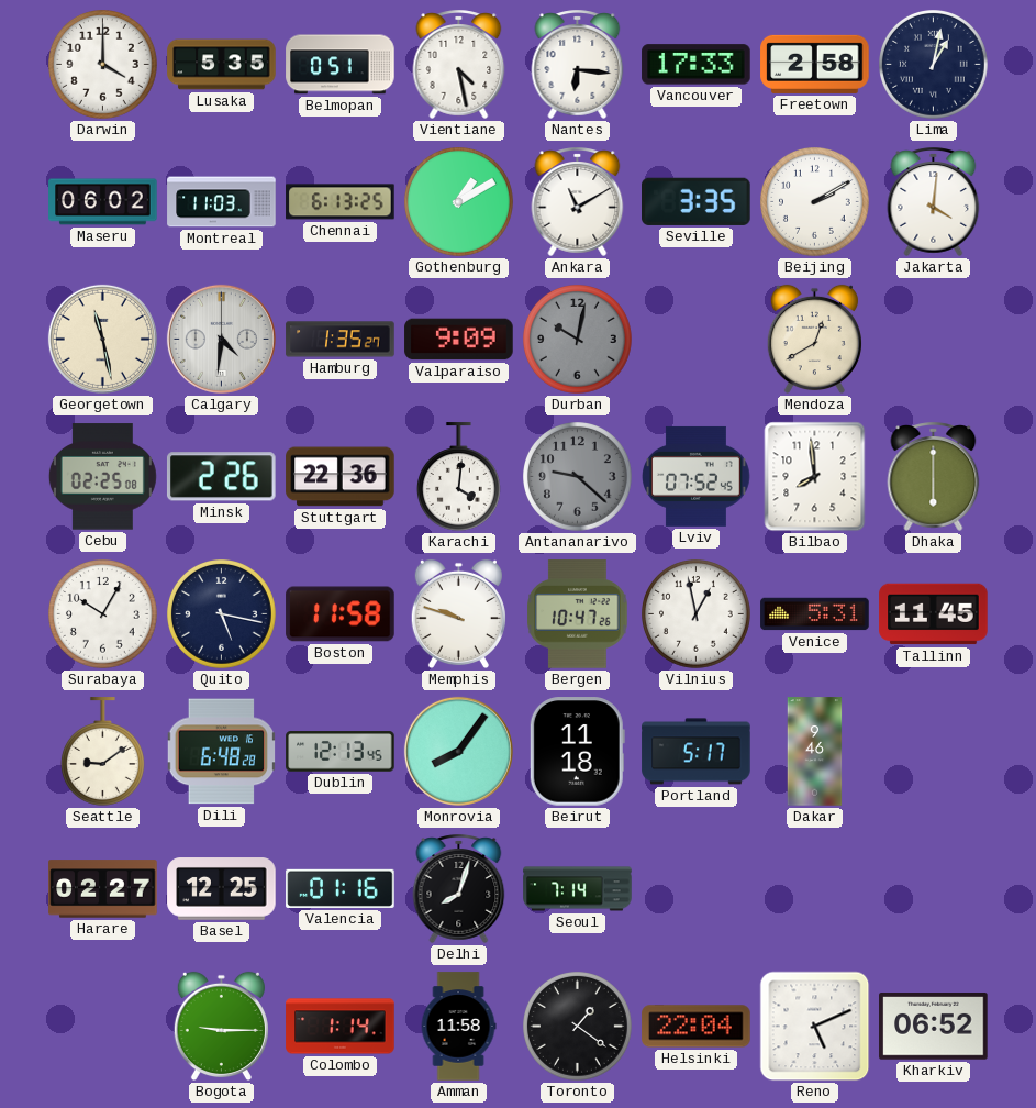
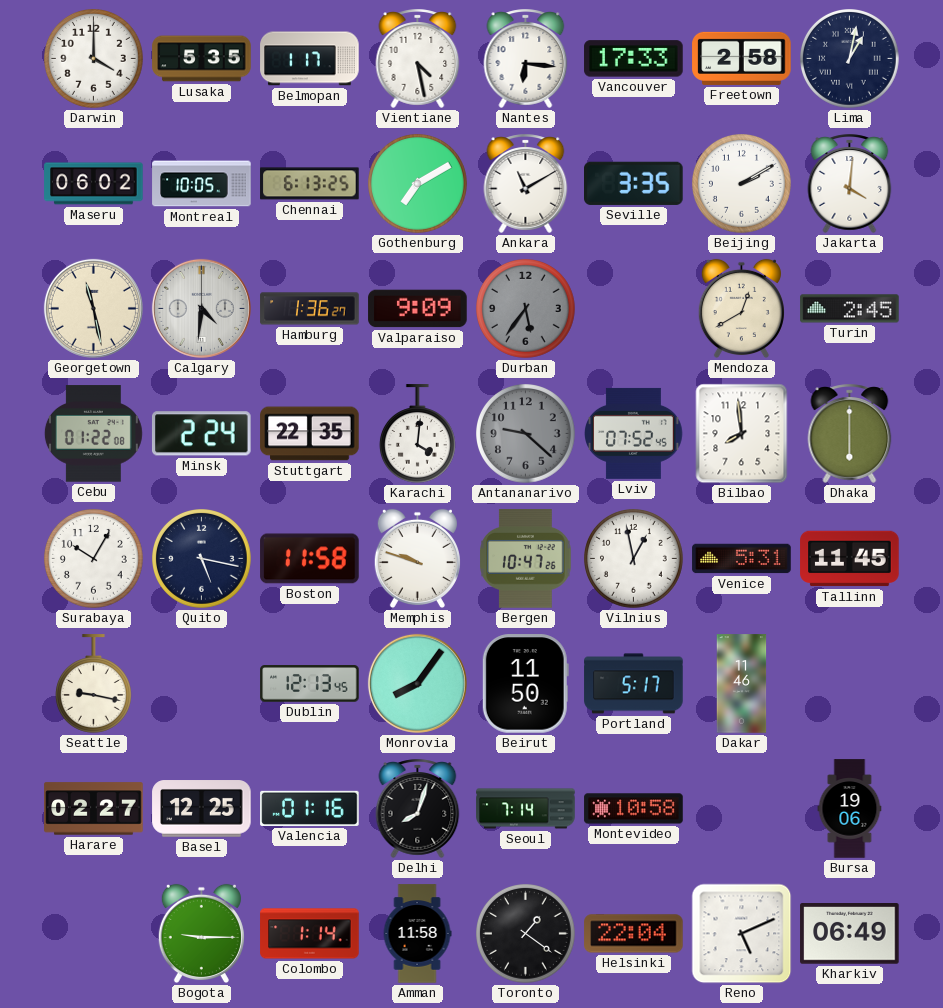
Belmopan: 0:51 -> 1:17
Montreal: 11:03 -> 10:05
Gothenburg: 1:10 -> 7:10
Hamburg: 1:35 -> 1:36
Durban: 10:02 -> 5:36
Turin: none -> 2:45
Cebu: 02:25 -> 01:22
Minsk: 2:26 -> 2:24
Stuttgart: 22:36 -> 22:35
Seattle: 9:09 -> 9:17
Dili: 6:48 -> none
Beirut: 11:18 -> 11:50
Dakar: 9:46 -> 11:46
Montevideo: none -> 10:58
Bursa: none -> 19:06
Kharkiv: 06:52 -> 06:49
